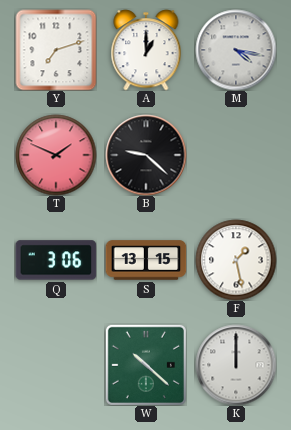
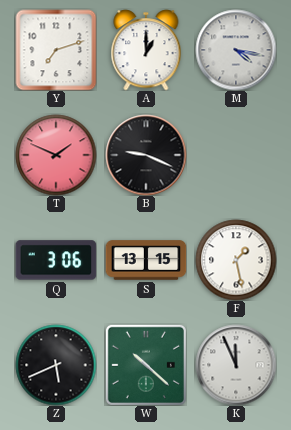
B: 9:22 -> 9:19
Z: none -> 5:41
K: 12:00 -> 11:56
